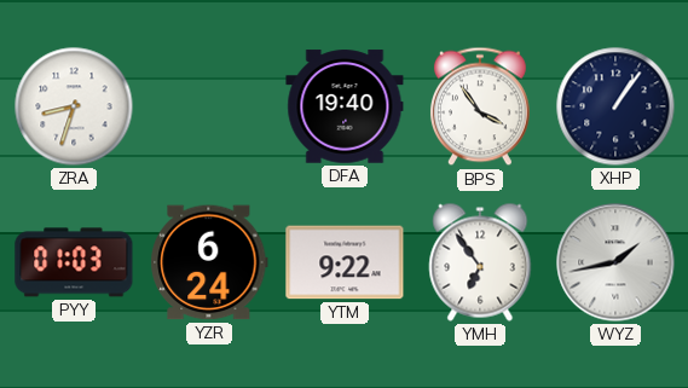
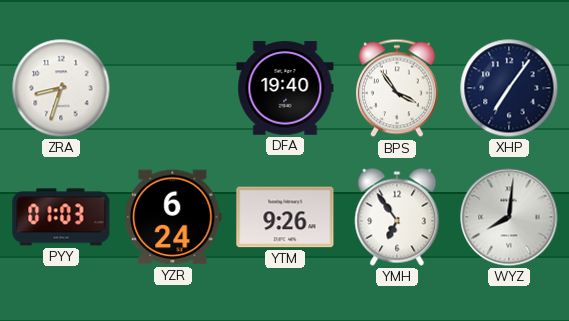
XHP: 1:06 -> 7:06
YTM: 9:22 -> 9:26
WYZ: 1:43 -> 8:01
